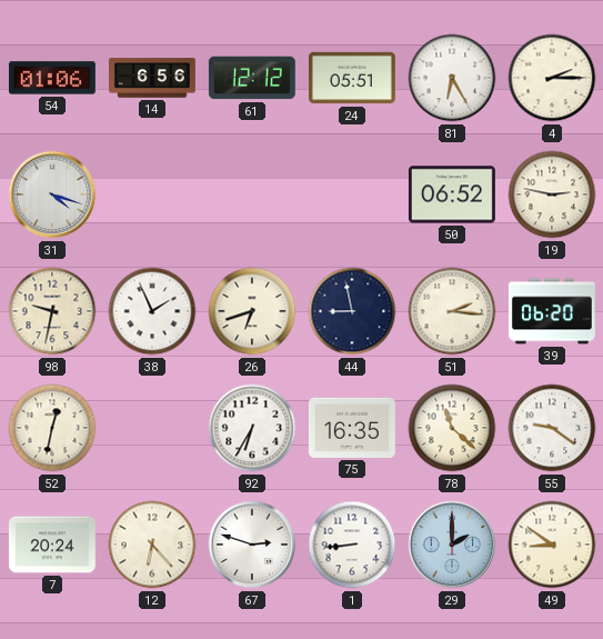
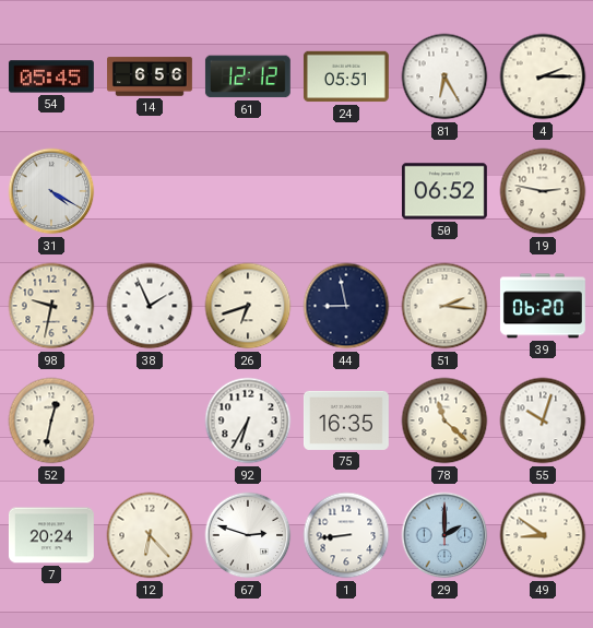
54: 01:06 -> 05:45
31: 4:18 -> 4:20
55: 9:21 -> 10:03
